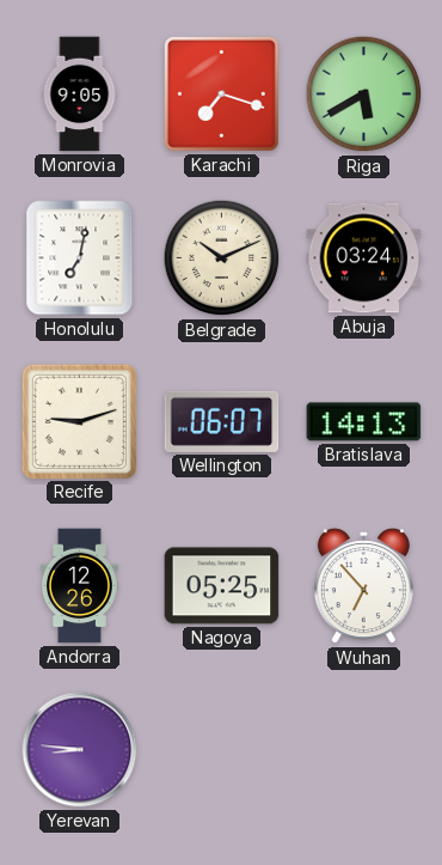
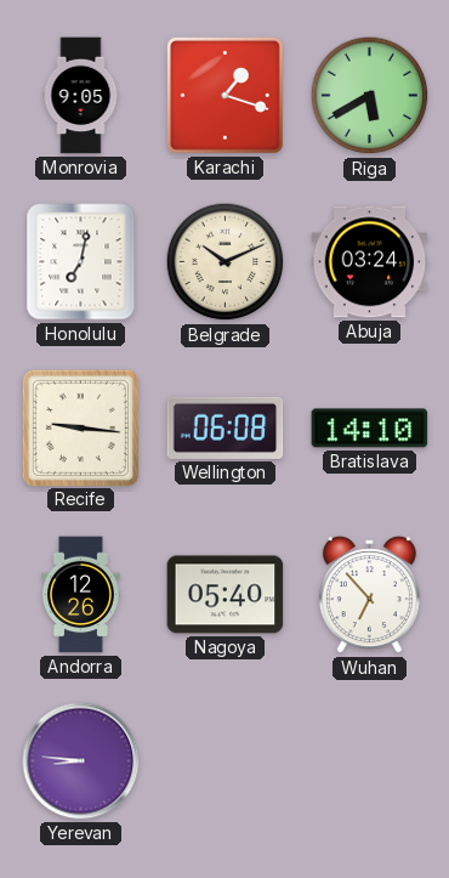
Karachi: 7:18 -> 1:18
Recife: 9:12 -> 9:16
Wellington: 06:07 -> 06:08
Bratislava: 14:13 -> 14:10
Nagoya: 05:25 -> 05:40
